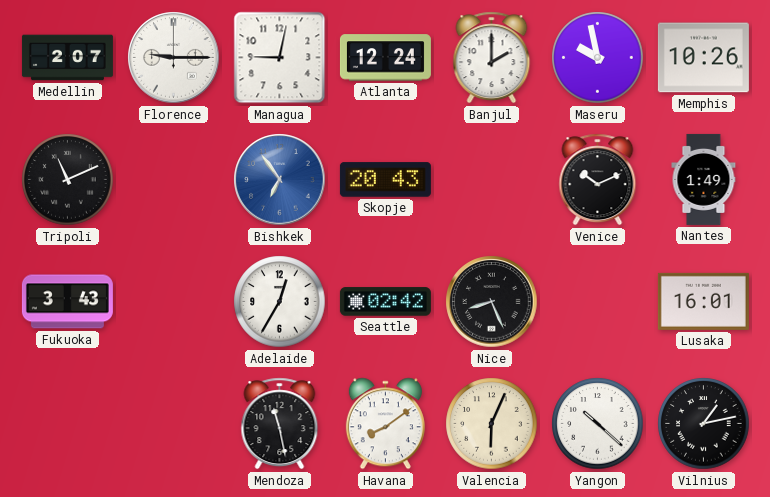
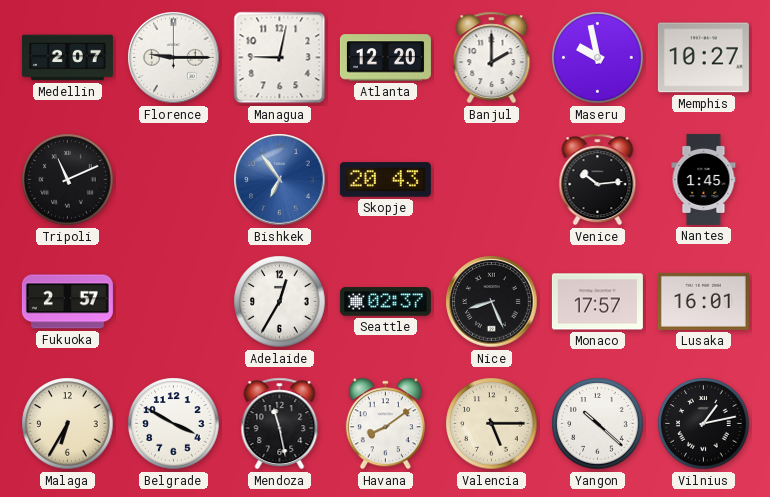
Atlanta: 12:24 -> 12:20
Memphis: 10:26 -> 10:27
Venice: 10:11 -> 10:14
Nantes: 1:49 -> 1:45
Fukuoka: 3:43 -> 2:57
Seattle: 02:42 -> 02:37
Monaco: none -> 17:57
Malaga: none -> 6:35
Belgrade: none -> 3:50
Valencia: 6:04 -> 5:15
